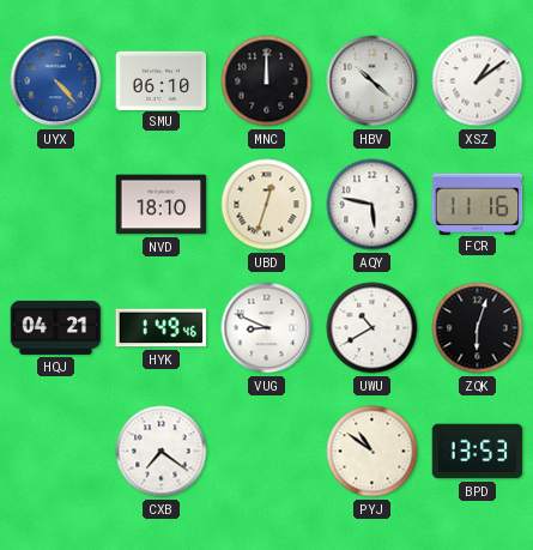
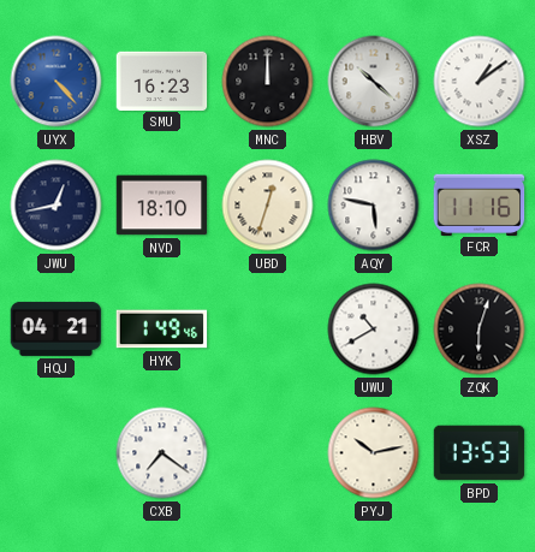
SMU: 06:10 -> 16:23
JWU: none -> 12:43
VUG: 8:49 -> none
PYJ: 10:51 -> 10:13
